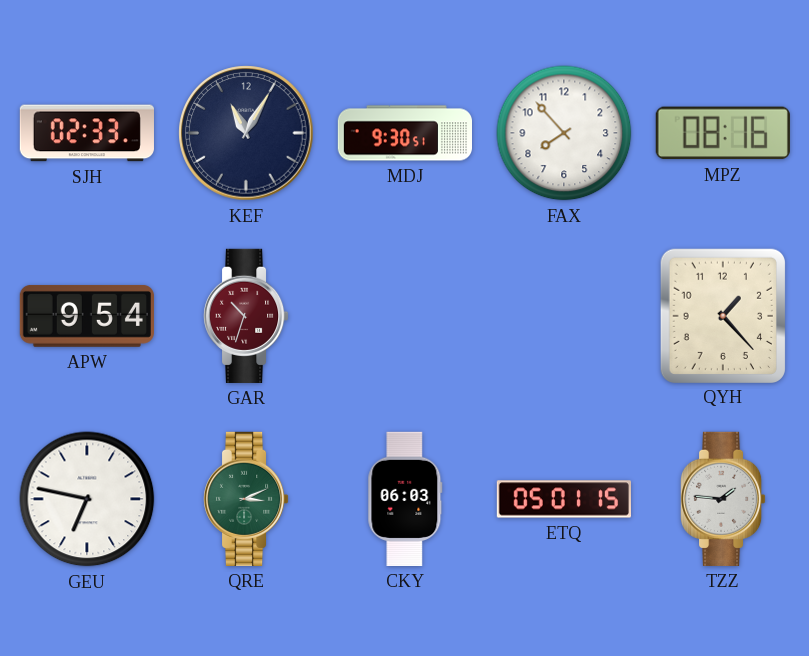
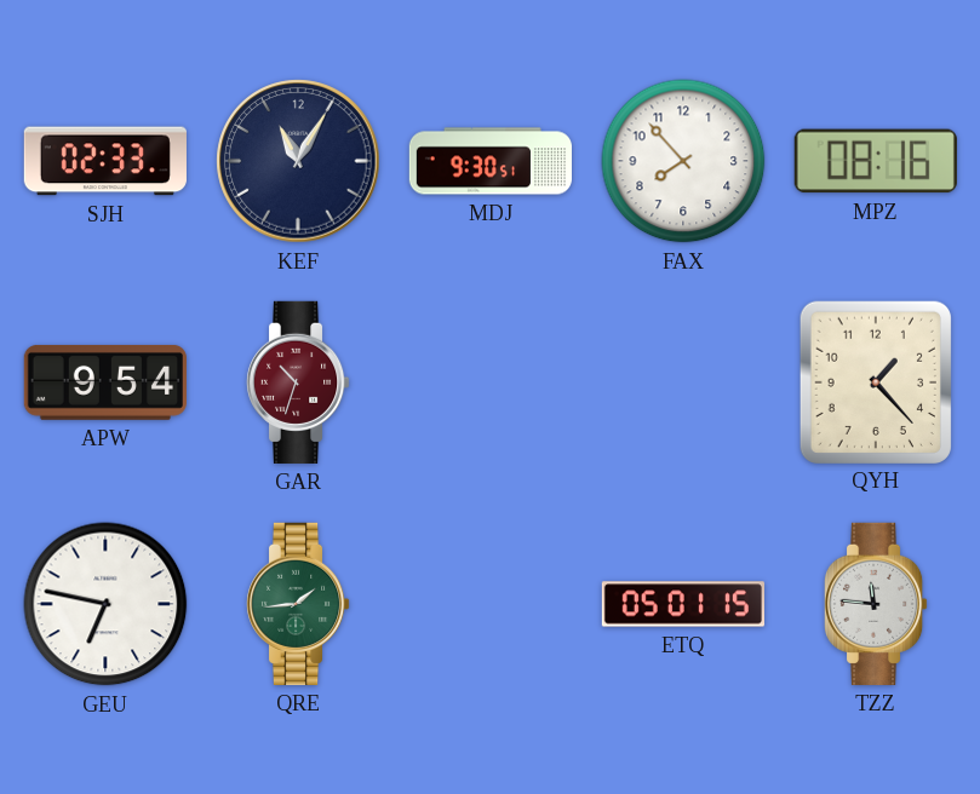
QRE: 3:11 -> 1:44
CKY: 06:03 -> none
TZZ: 1:46 -> 11:46
